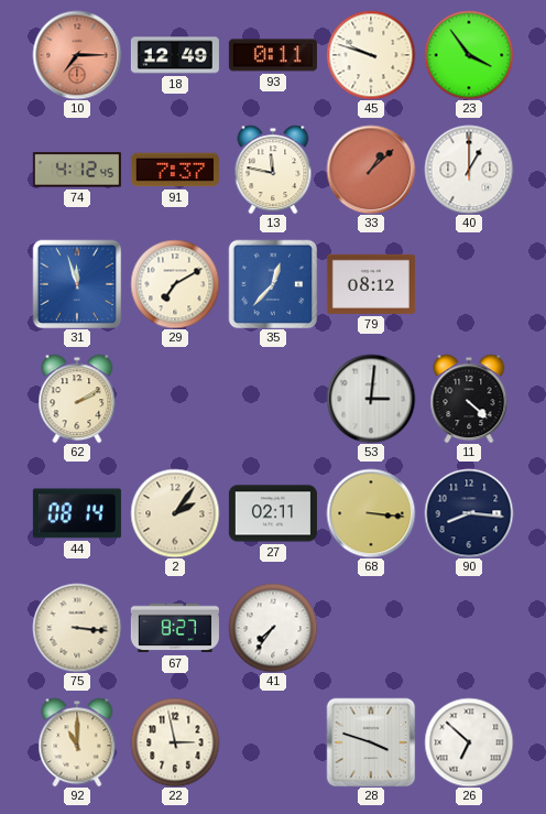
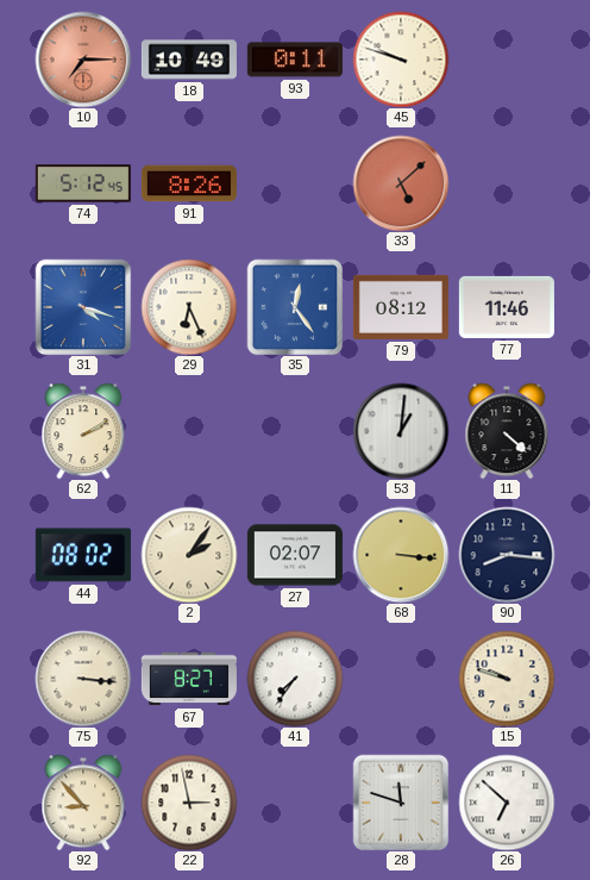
18: 12:49 -> 10:49
23: 3:54 -> none
74: 4:12 -> 5:12
91: 7:37 -> 8:26
13: 11:47 -> none
33: 1:08 -> 5:08
40: 1:00 -> none
31: 11:57 -> 4:18
29: 7:10 -> 6:26
35: 12:37 -> 12:24
77: none -> 11:46
53: 3:01 -> 1:01
44: 08:14 -> 08:02
27: 02:11 -> 02:07
15: none -> 9:48
92: 11:00 -> 8:53
28: 3:48 -> 11:48
